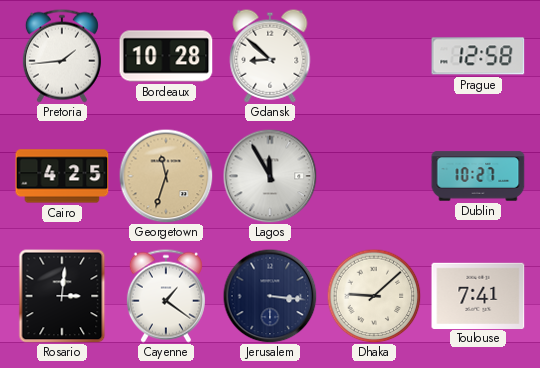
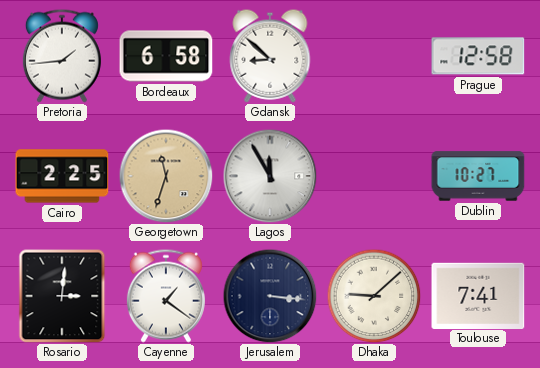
Bordeaux: 10:28 -> 6:58
Cairo: 4:25 -> 2:25
